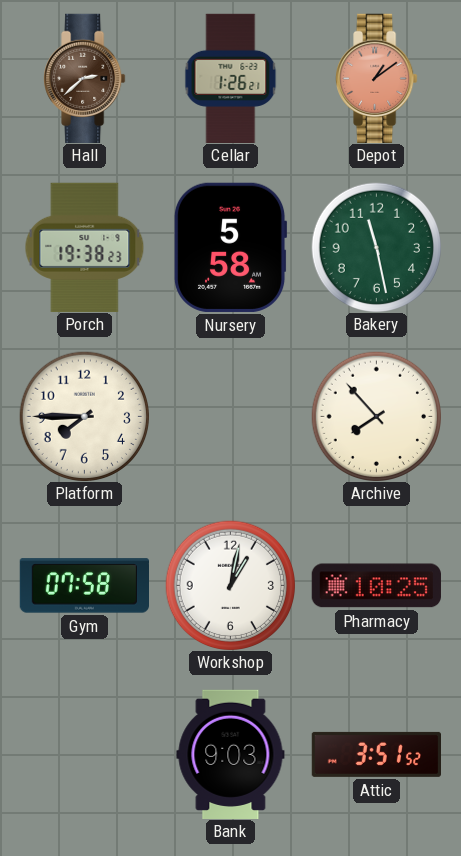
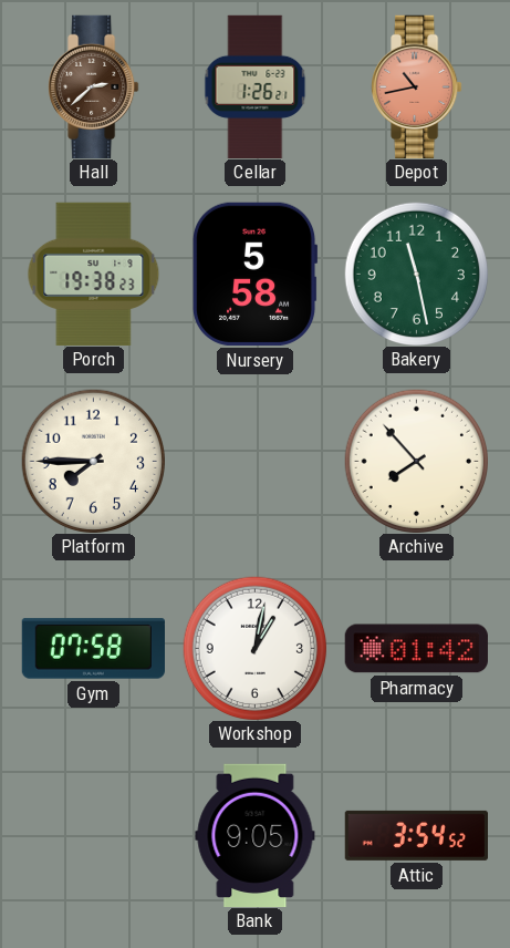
Depot: 1:09 -> 10:43
Pharmacy: 10:25 -> 01:42
Bank: 9:03 -> 9:05
Attic: 3:51 -> 3:54
